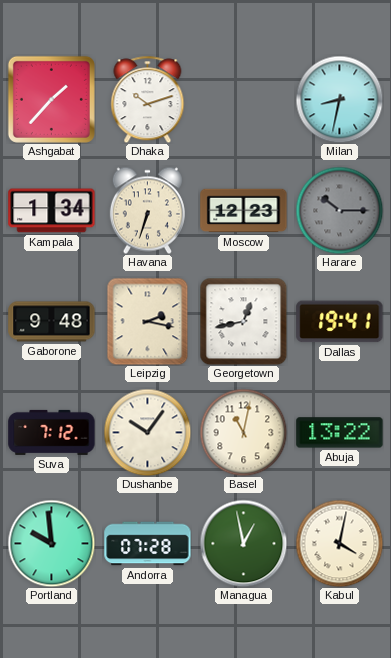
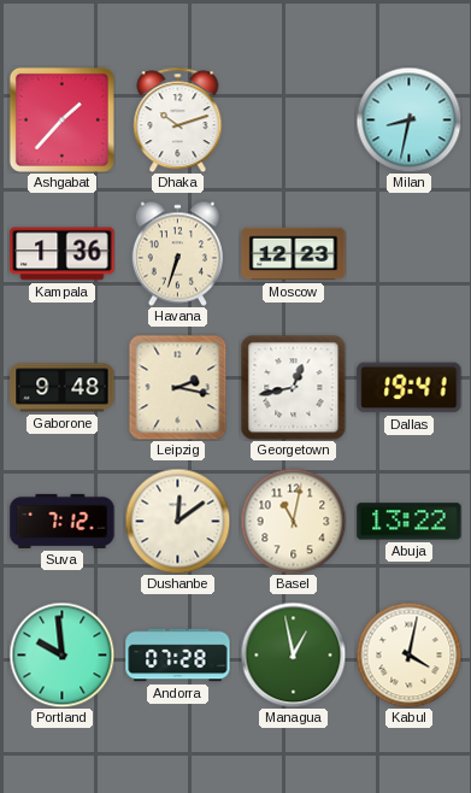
Kampala: 1:34 -> 1:36
Harare: 10:15 -> none
Dushanbe: 10:06 -> 12:09
